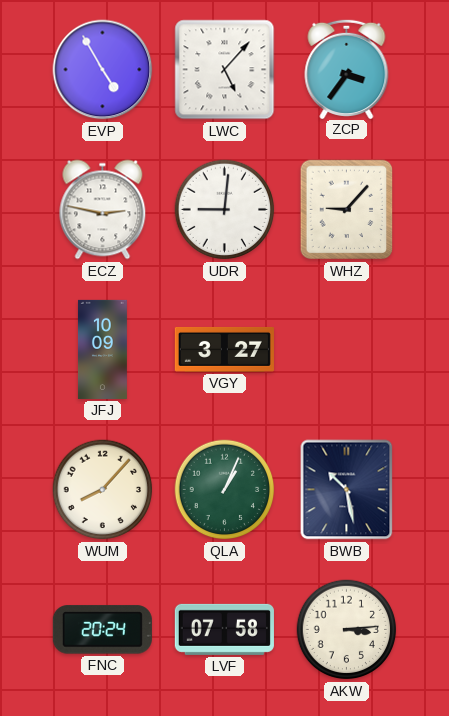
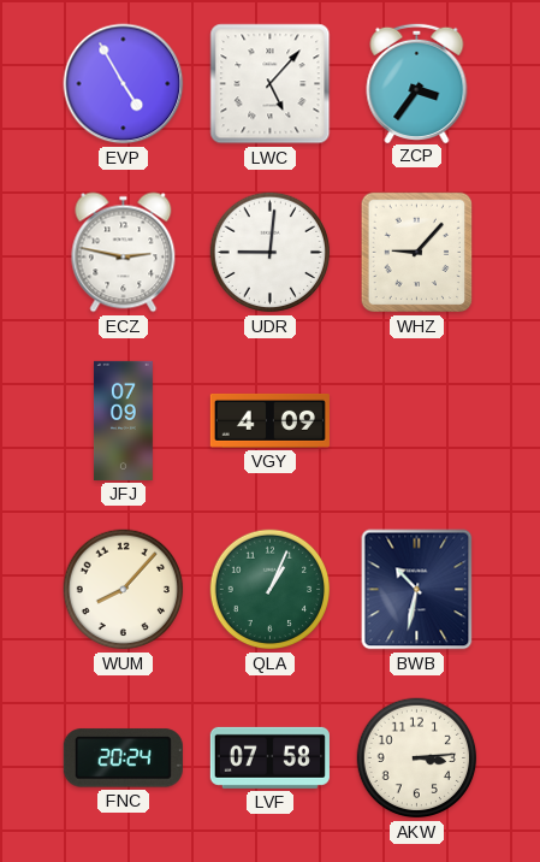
JFJ: 10:09 -> 07:09
VGY: 3:27 -> 4:09
BWB: 10:28 -> 10:32
